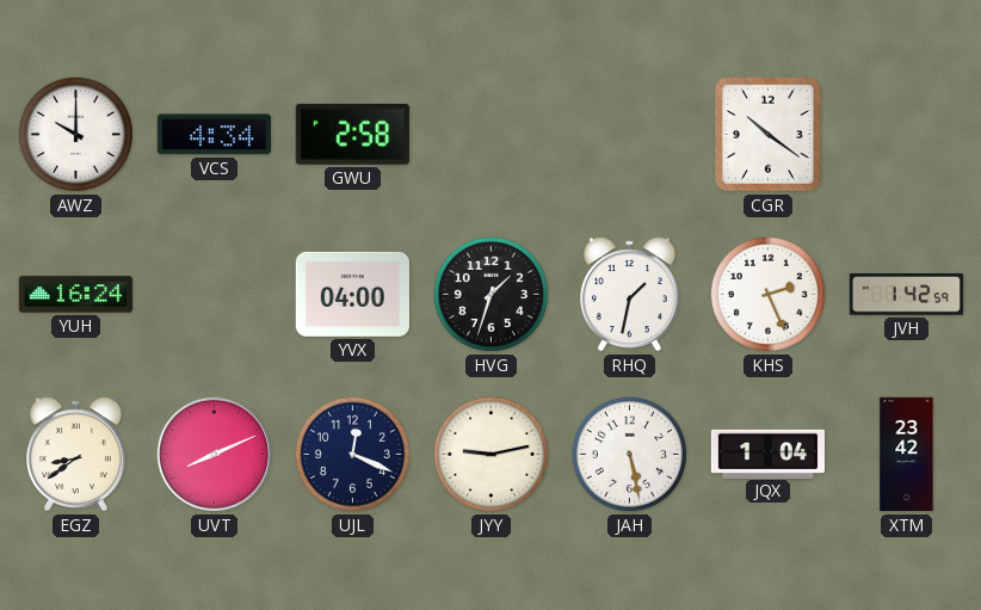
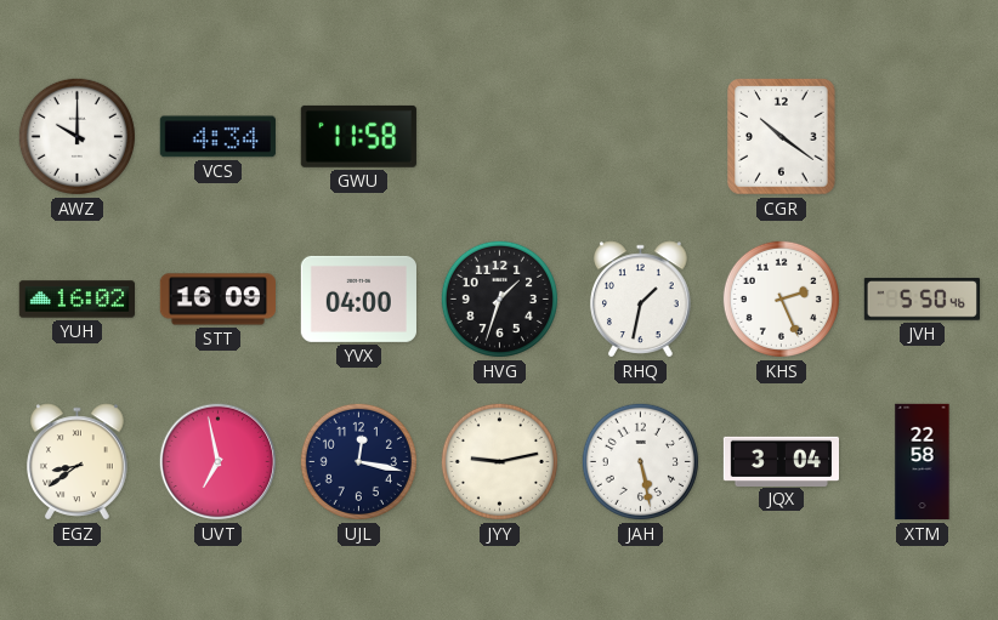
GWU: 2:58 -> 11:58
YUH: 16:24 -> 16:02
STT: none -> 16:09
JVH: 1:42 -> 5:50
UVT: 8:11 -> 6:58
UJL: 12:19 -> 12:17
JQX: 1:04 -> 3:04
XTM: 23:42 -> 22:58
